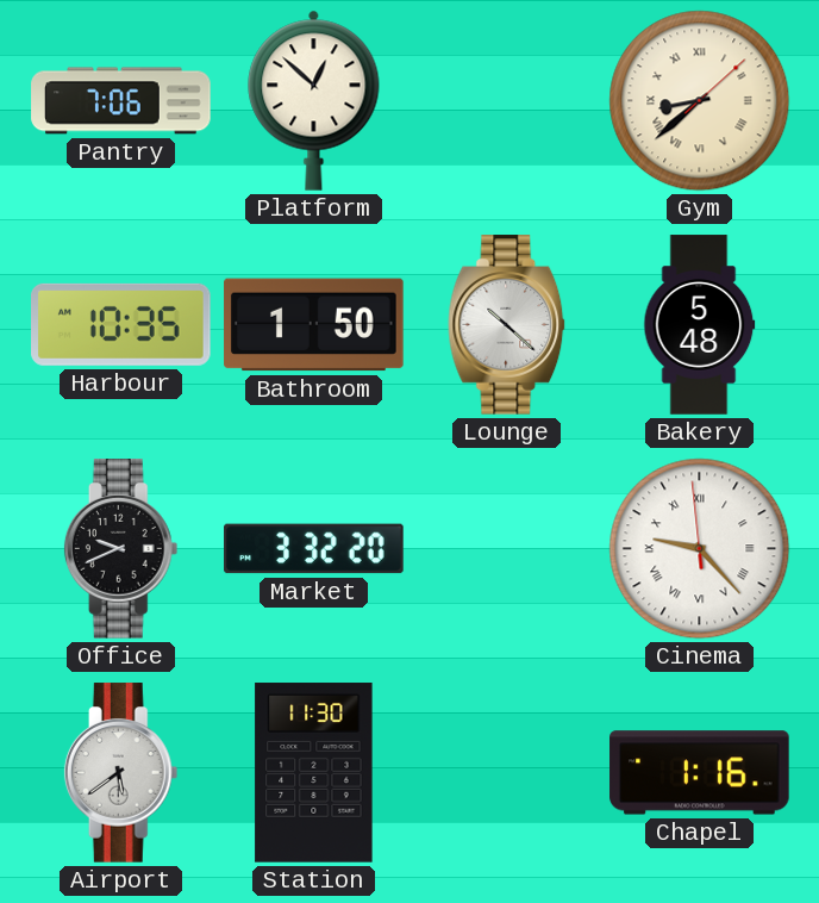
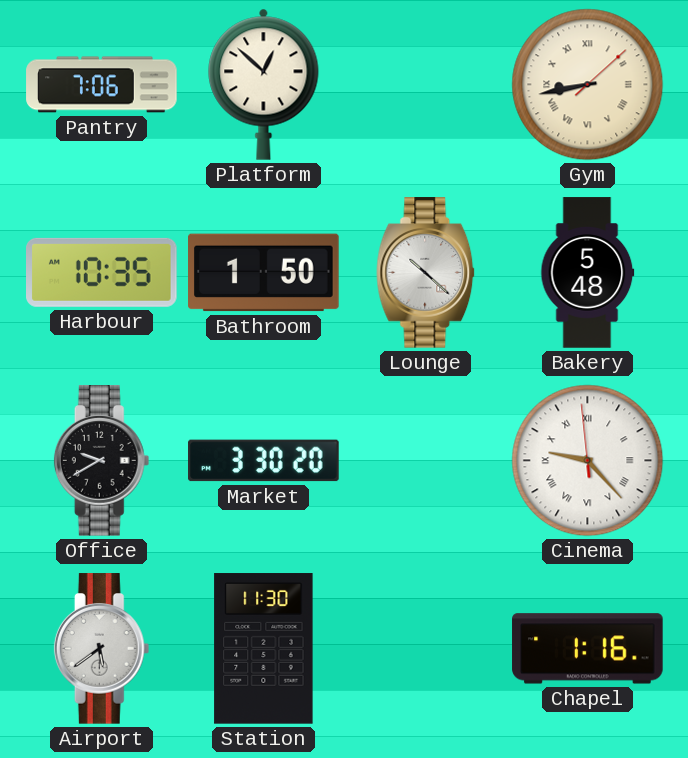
Gym: 8:38 -> 8:43
Office: 9:41 -> 9:40
Market: 3:32 -> 3:30
